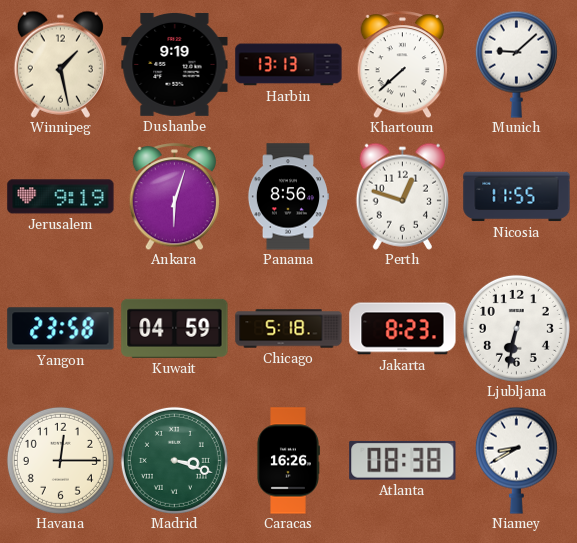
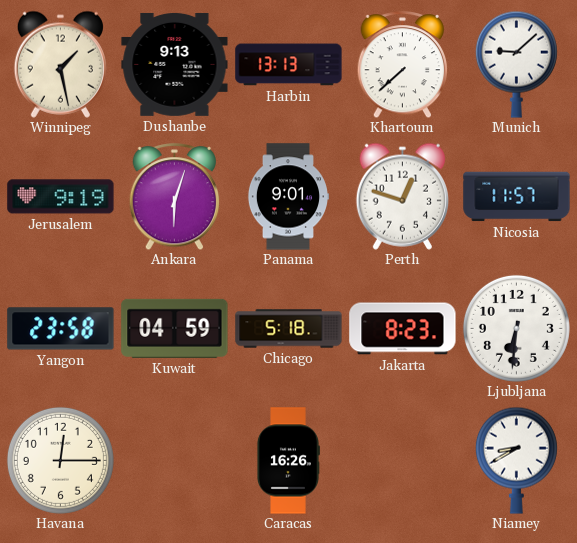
Dushanbe: 9:19 -> 9:13
Panama: 8:56 -> 9:01
Nicosia: 11:55 -> 11:57
Ljubljana: 6:32 -> 6:31
Madrid: 3:18 -> none
Atlanta: 08:38 -> none
